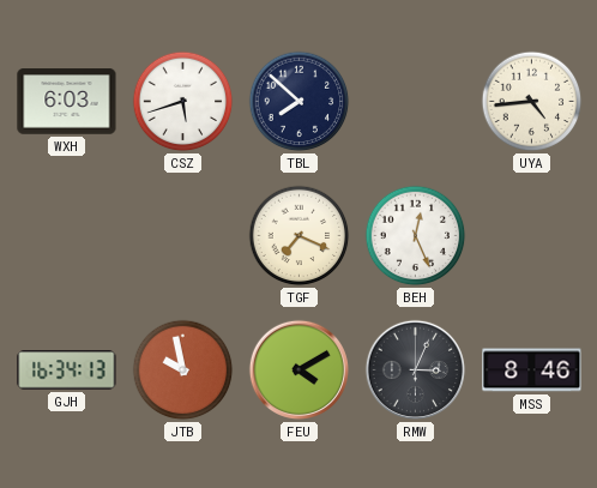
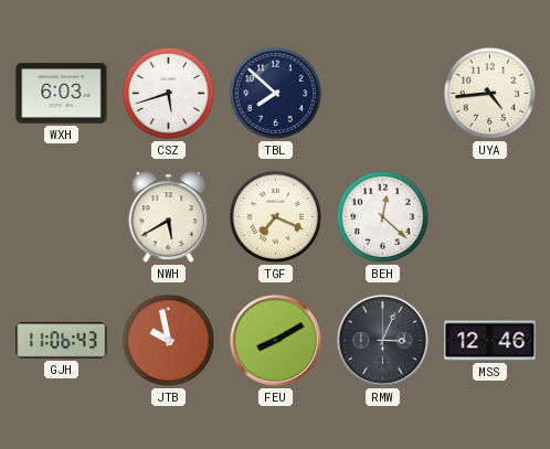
NWH: none -> 5:40
BEH: 12:26 -> 12:22
GJH: 16:34 -> 11:06
FEU: 4:10 -> 8:10
MSS: 8:46 -> 12:46
